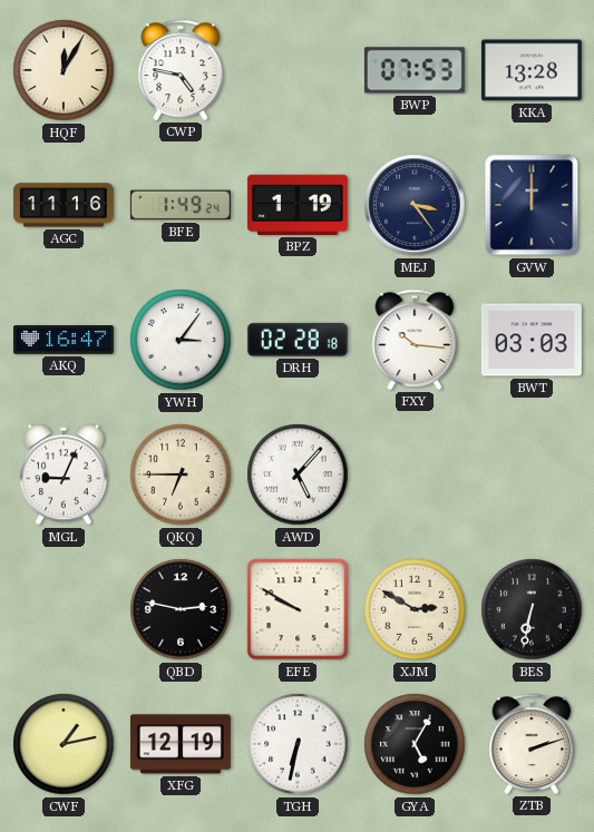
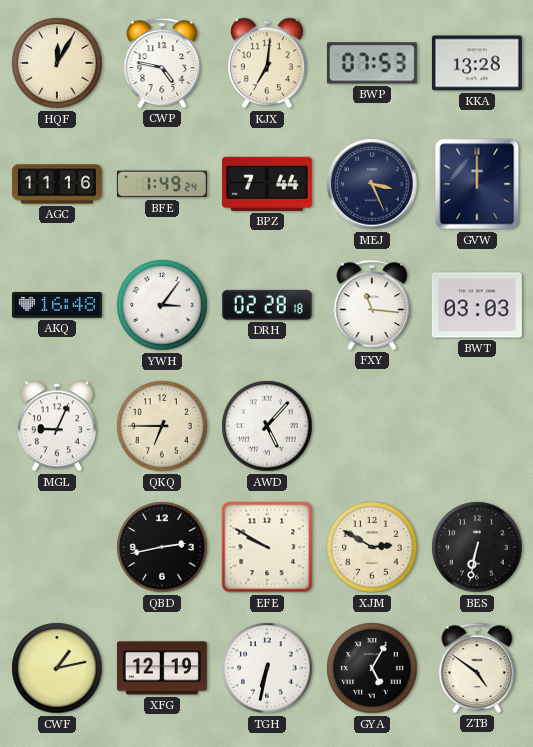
KJX: none -> 7:01
BPZ: 1:19 -> 7:44
MEJ: 3:24 -> 3:26
AKQ: 16:47 -> 16:48
FXY: 10:16 -> 11:16
QBD: 2:47 -> 2:43
ZTB: 2:12 -> 4:51
